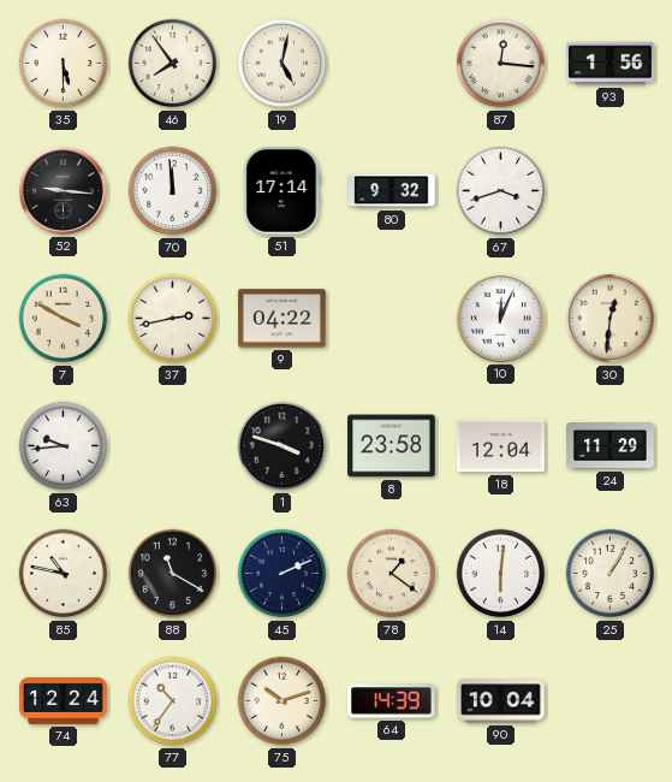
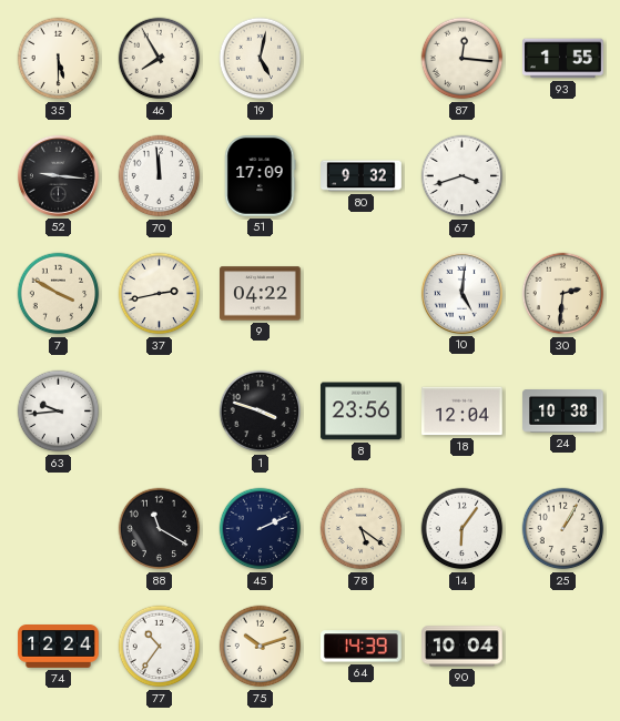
46: 7:54 -> 7:55
93: 1:56 -> 1:55
51: 17:14 -> 17:09
10: 12:04 -> 5:01
30: 12:31 -> 2:31
8: 23:58 -> 23:56
24: 11:29 -> 10:38
85: 10:47 -> none
78: 1:21 -> 5:21
14: 6:01 -> 6:06
